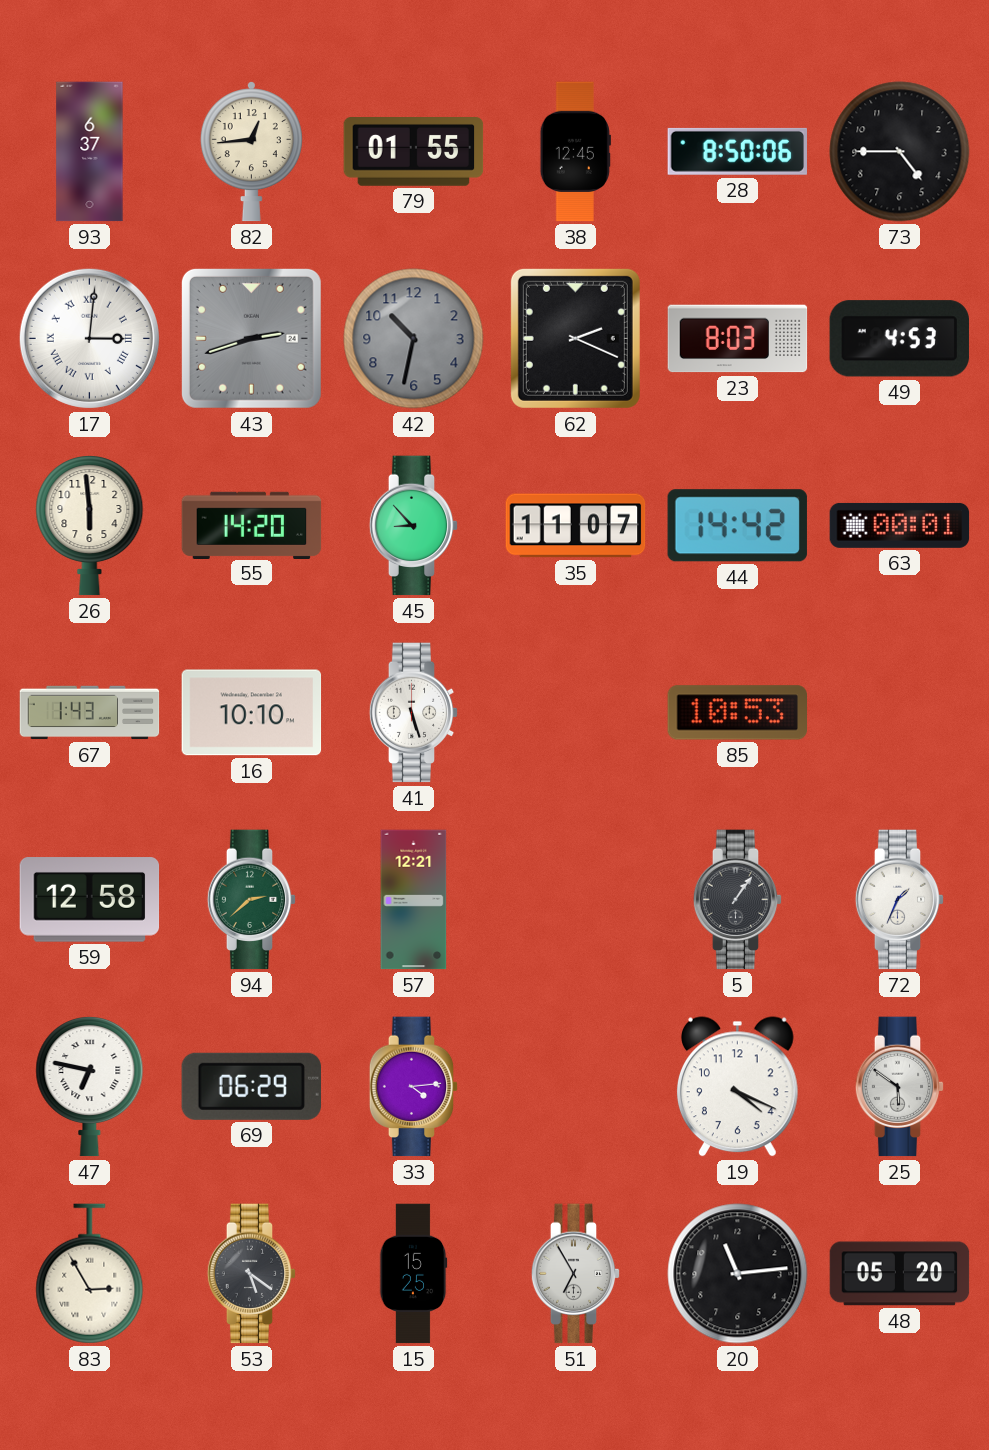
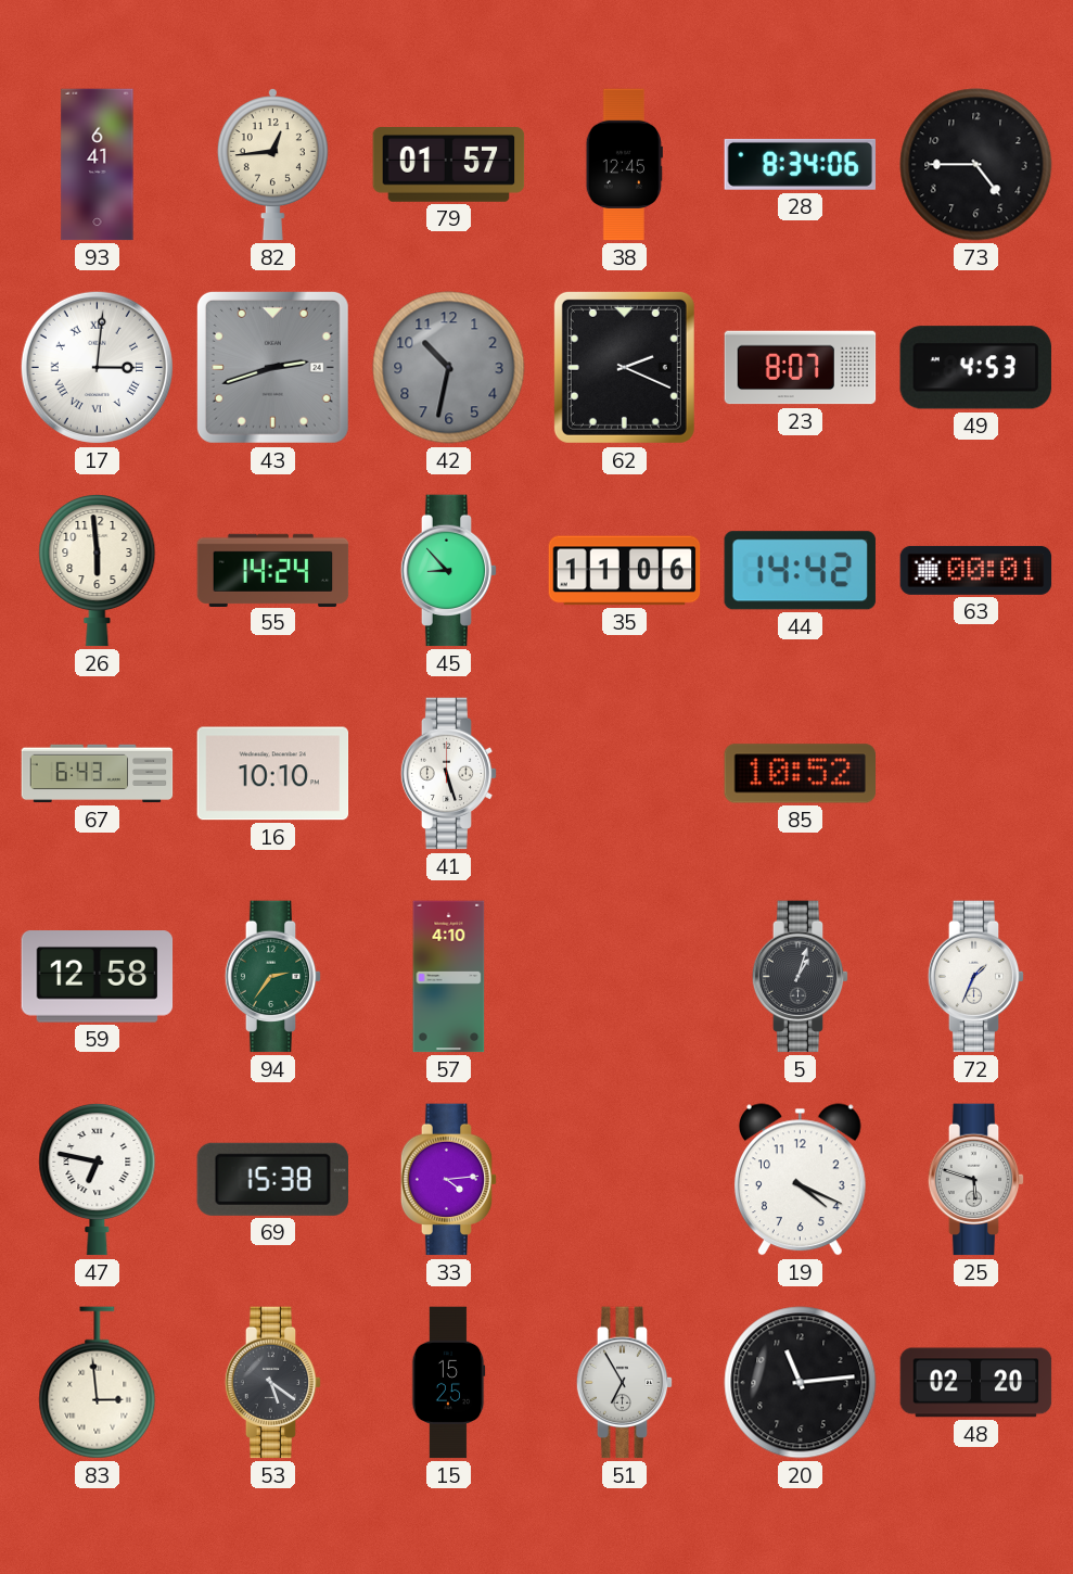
93: 6:37 -> 6:41
79: 01:55 -> 01:57
28: 8:50 -> 8:34
23: 8:03 -> 8:07
55: 14:20 -> 14:24
35: 11:07 -> 11:06
67: 1:43 -> 6:43
85: 10:53 -> 10:52
94: 2:38 -> 2:36
57: 12:21 -> 4:10
5: 1:06 -> 1:03
69: 06:29 -> 15:38
25: 5:51 -> 5:48
83: 2:55 -> 2:59
48: 05:20 -> 02:20
